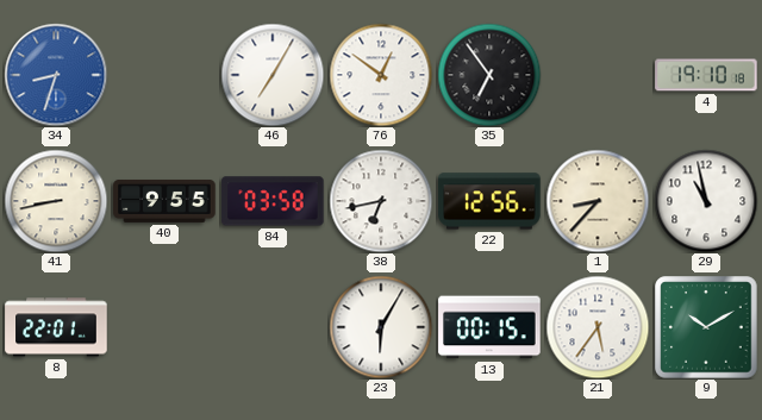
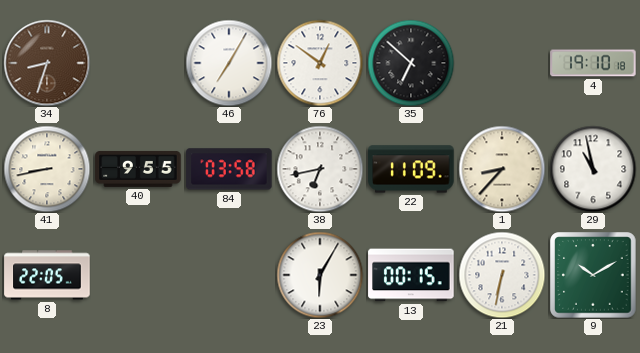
34 dial: blue -> brown
35: 6:54 -> 6:52
22: 12:56 -> 11:09
8: 22:01 -> 22:05
21: 5:36 -> 6:32
